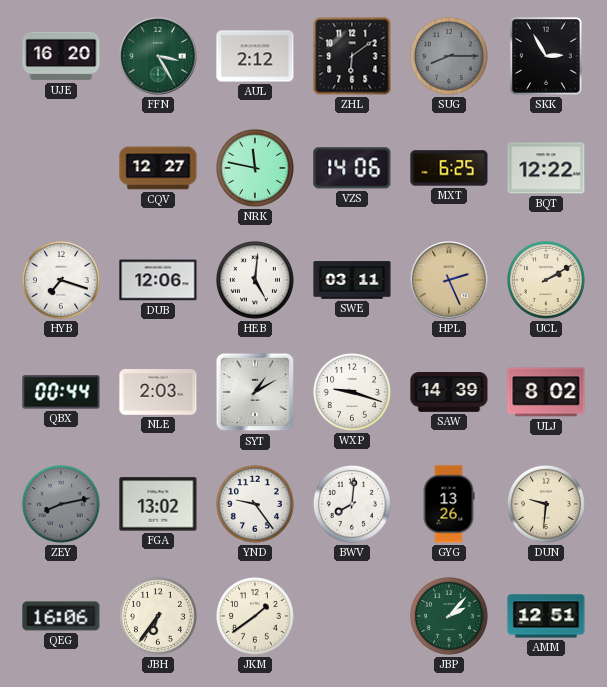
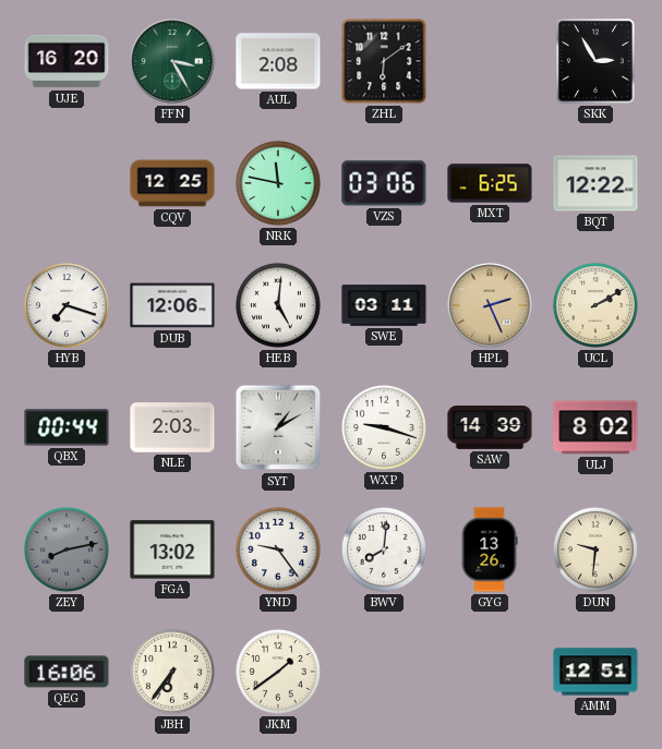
AUL: 2:12 -> 2:08
SUG: 8:15 -> none
CQV: 12:27 -> 12:25
VZS: 14:06 -> 03:06
JBP: 2:07 -> none
